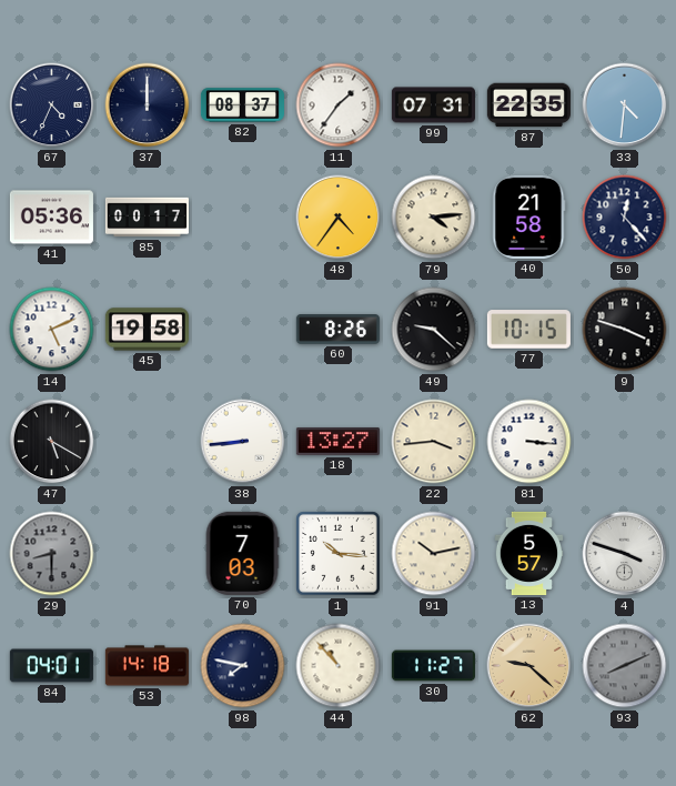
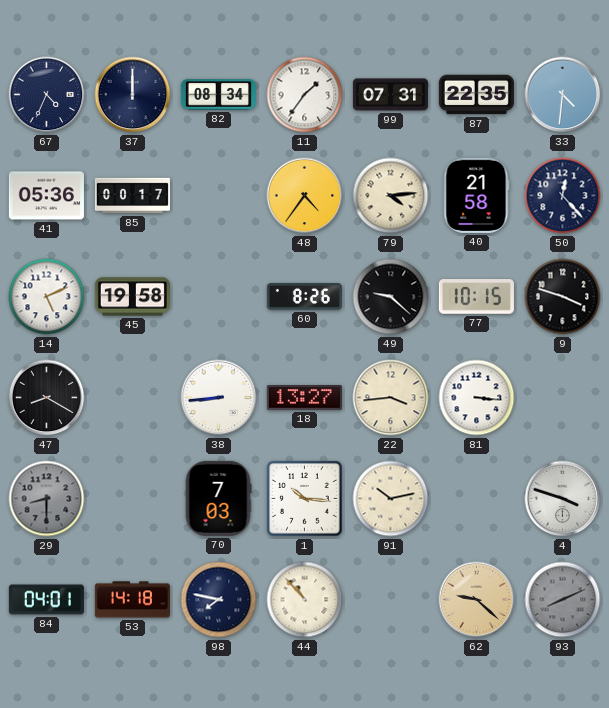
82: 08:37 -> 08:34
47: 5:20 -> 8:20
13: 5:57 -> none
30: 11:27 -> none
